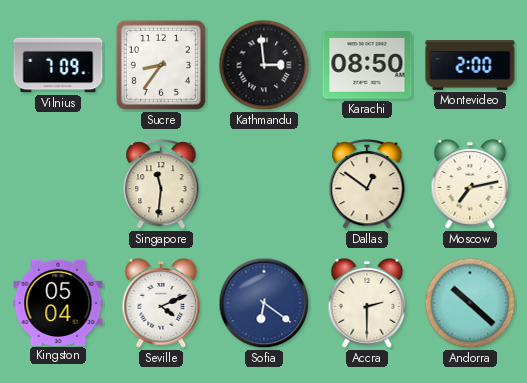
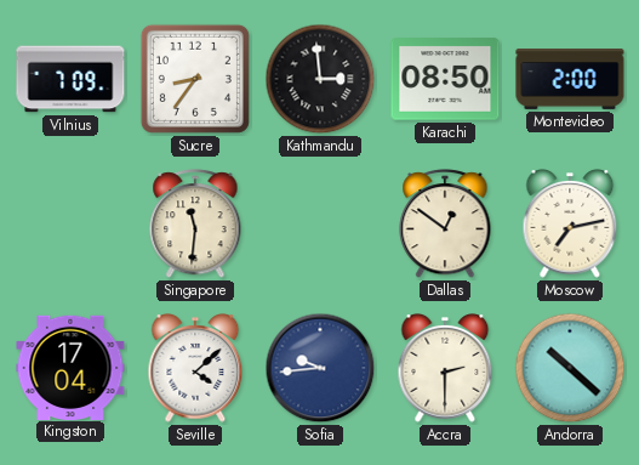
Kingston: 05:04 -> 17:04
Seville: 4:11 -> 4:08
Sofia: 6:21 -> 9:44
